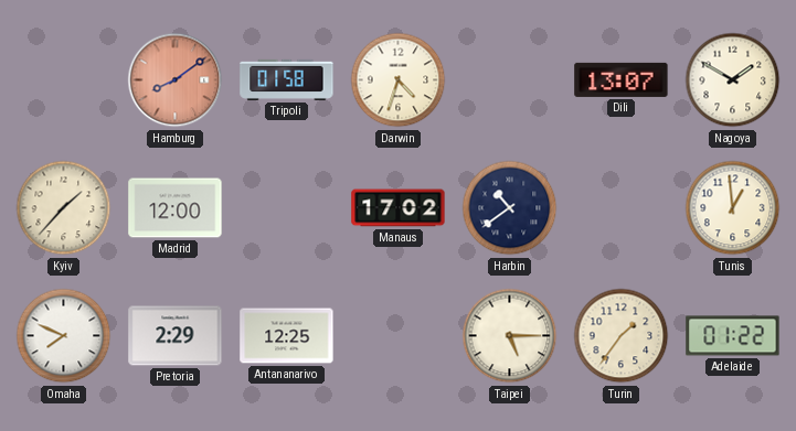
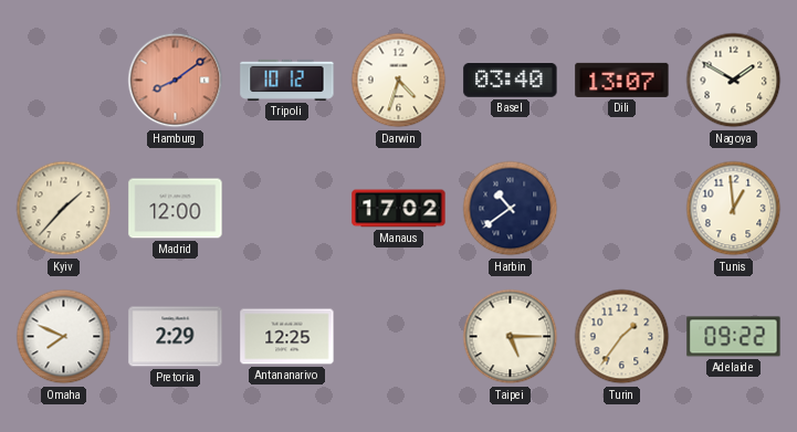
Tripoli: 01:58 -> 10:12
Basel: none -> 03:40
Adelaide: 01:22 -> 09:22
